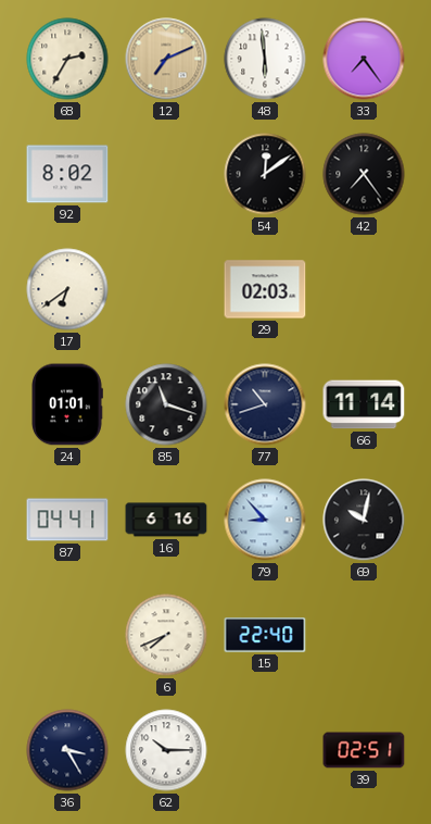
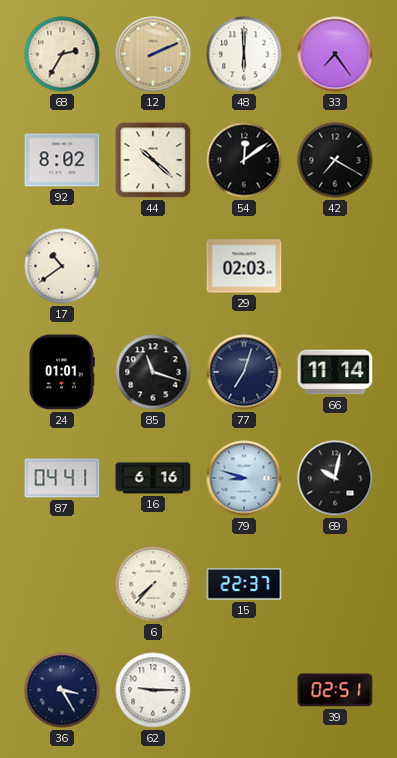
12: 7:11 -> 2:11
48: 5:59 -> 6:00
44: none -> 10:22
42: 7:24 -> 7:20
17: 6:39 -> 10:39
77: 10:42 -> 7:03
79: 8:53 -> 8:48
6: 7:41 -> 7:37
15: 22:40 -> 22:37
62: 10:15 -> 9:15
